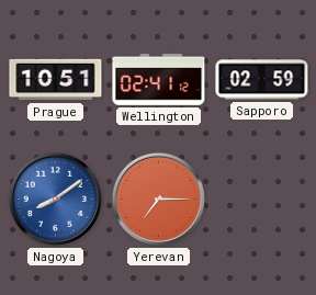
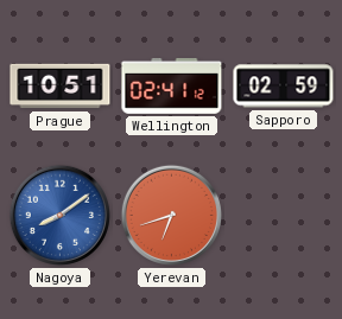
Yerevan: 7:15 -> 6:42
